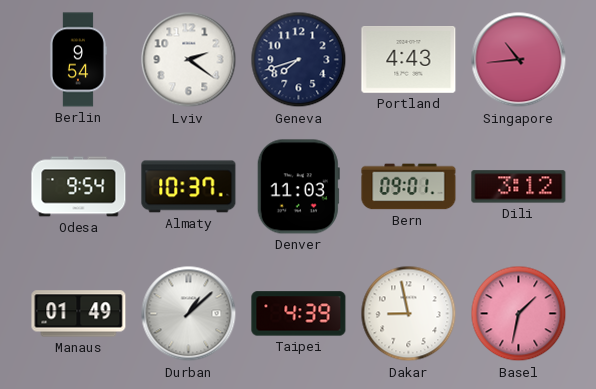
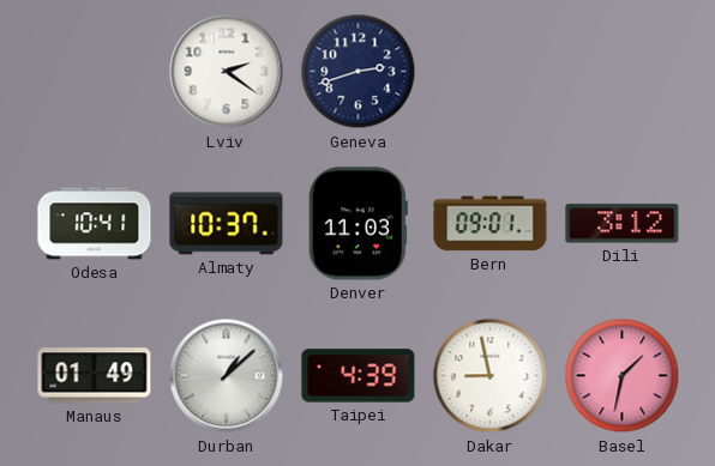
Berlin: 9:54 -> none
Geneva: 7:42 -> 2:42
Portland: 4:43 -> none
Singapore: 10:44 -> none
Odesa: 9:54 -> 10:41
